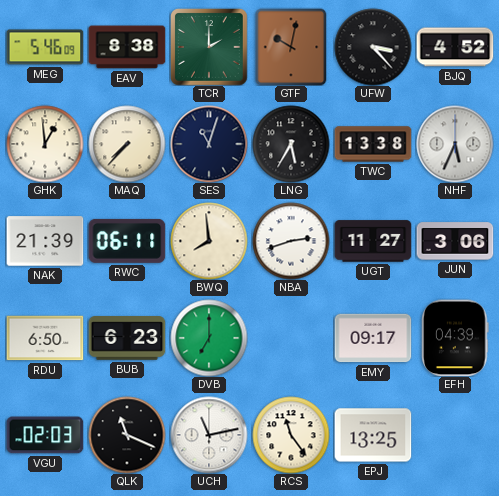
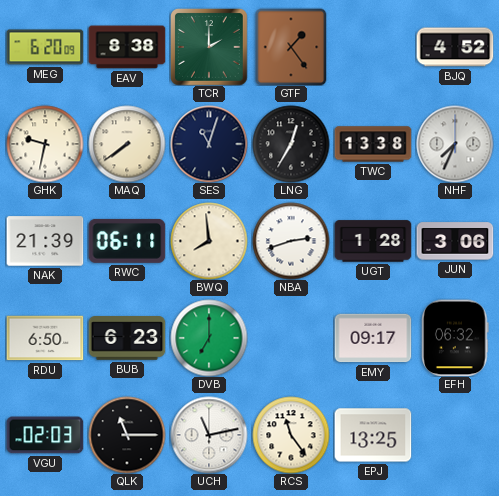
MEG: 5:46 -> 6:20
GTF: 10:02 -> 1:24
UFW: 3:23 -> none
GHK: 12:59 -> 9:32
MAQ: 7:37 -> 7:39
LNG: 5:35 -> 12:35
NHF: 5:34 -> 7:34
UGT: 11:27 -> 1:28
EFH: 04:39 -> 06:32
QLK: 11:19 -> 11:15
